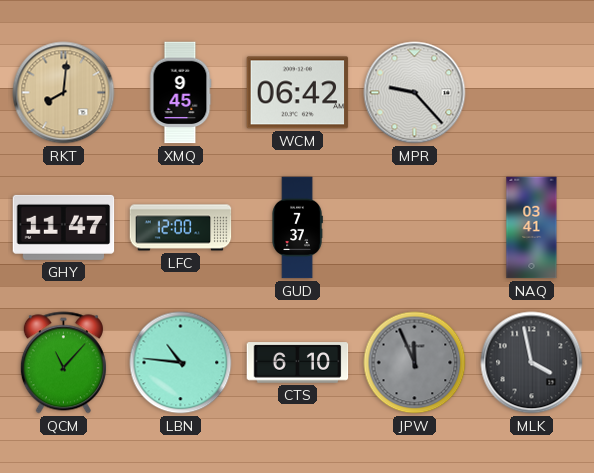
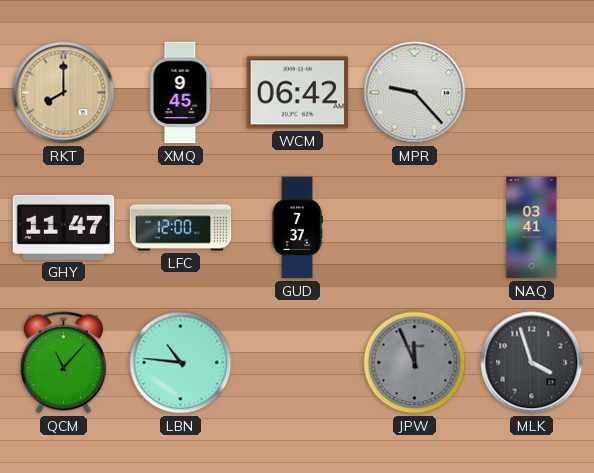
RKT: 8:01 -> 8:00
CTS: 6:10 -> none
MLK: 3:58 -> 3:57
